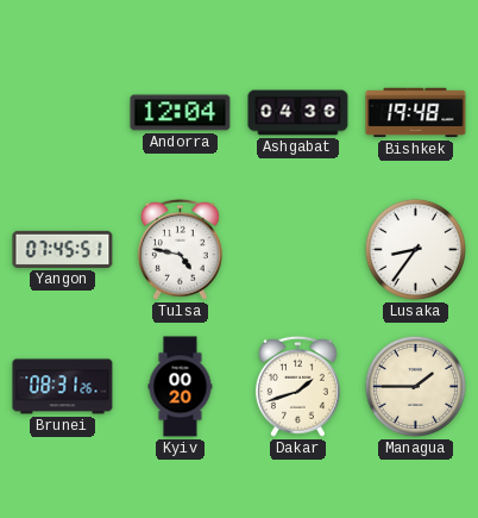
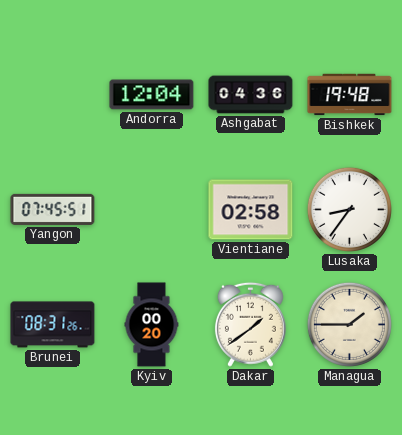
Tulsa: 4:47 -> none
Vientiane: none -> 02:58
Dakar: 1:42 -> 1:39
